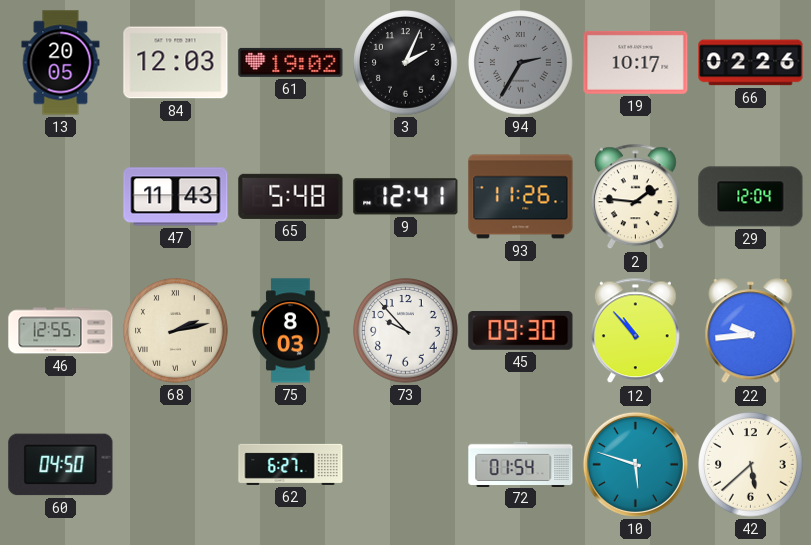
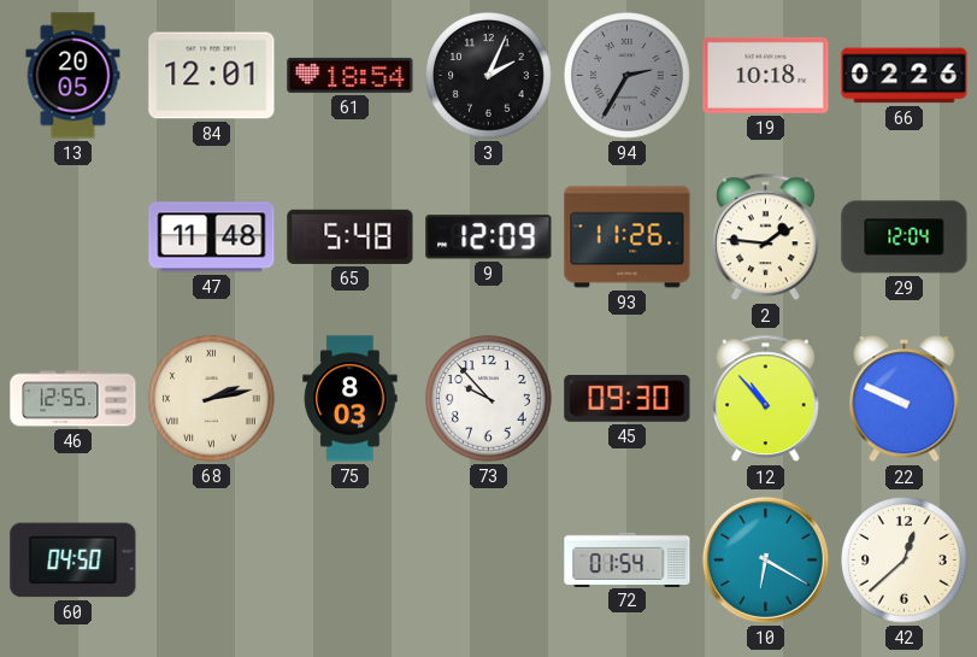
84: 12:03 -> 12:01
61: 19:02 -> 18:54
19: 10:17 -> 10:18
47: 11:43 -> 11:48
9: 12:41 -> 12:09
22: 9:44 -> 9:49
62: 6:27 -> none
10: 5:48 -> 6:20
42: 5:38 -> 12:38
